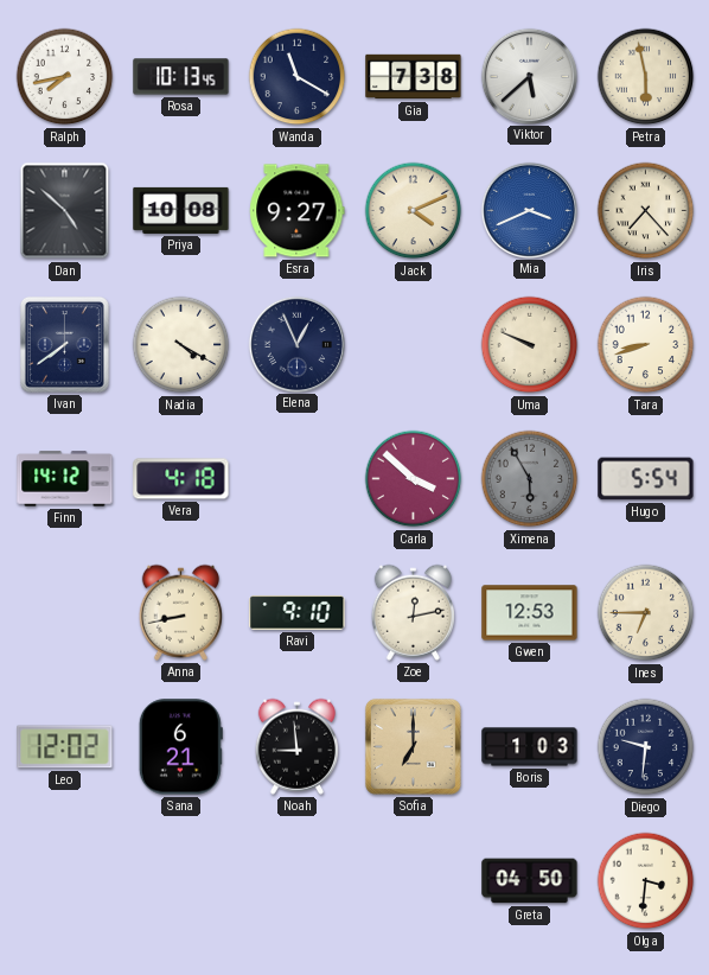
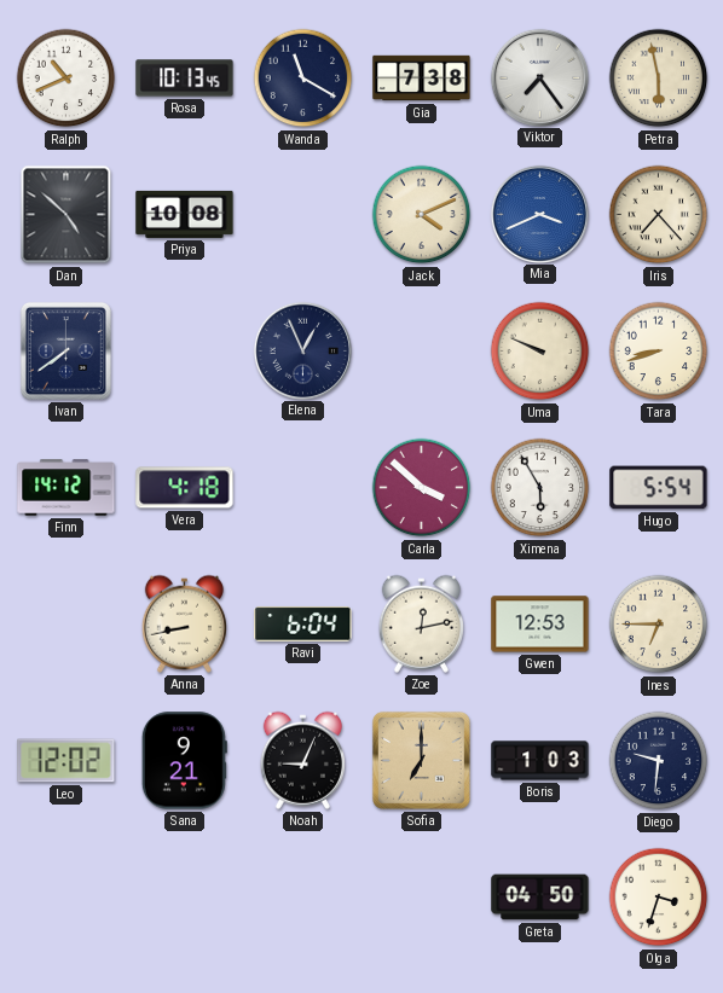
Ralph: 7:43 -> 10:41
Viktor: 5:38 -> 7:24
Esra: 9:27 -> none
Nadia: 4:20 -> none
Ximena dial: grey -> white
Ravi: 9:10 -> 6:04
Sana: 6:21 -> 9:21
Noah: 8:59 -> 9:04
Olga: 3:31 -> 3:33
